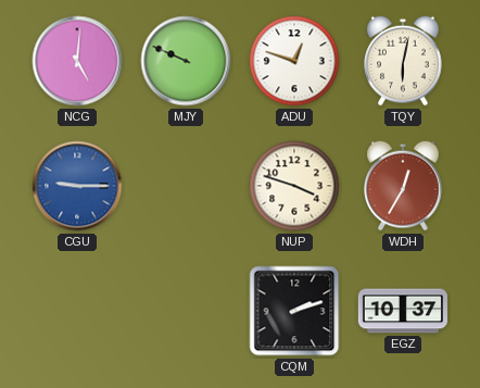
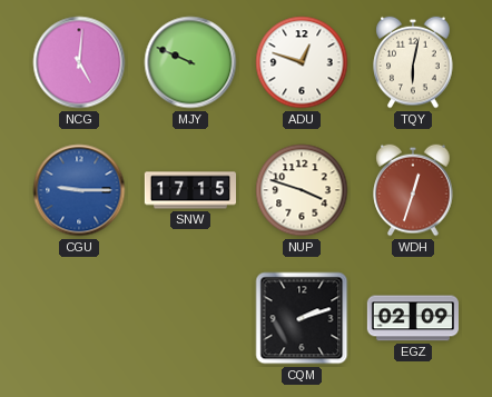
SNW: none -> 17:15
WDH: 12:35 -> 12:33
EGZ: 10:37 -> 02:09
